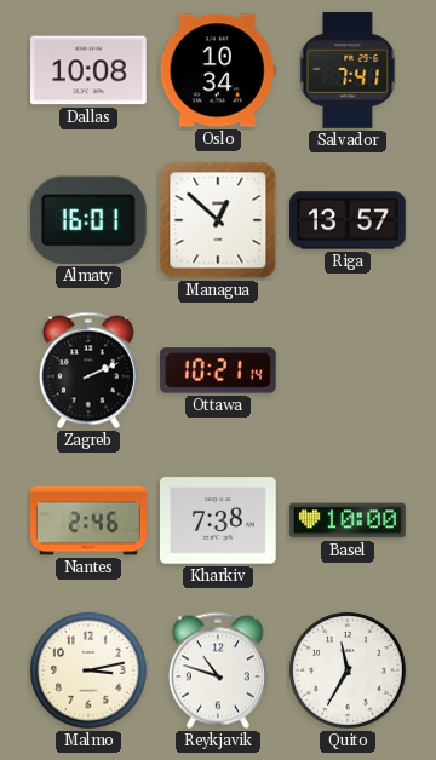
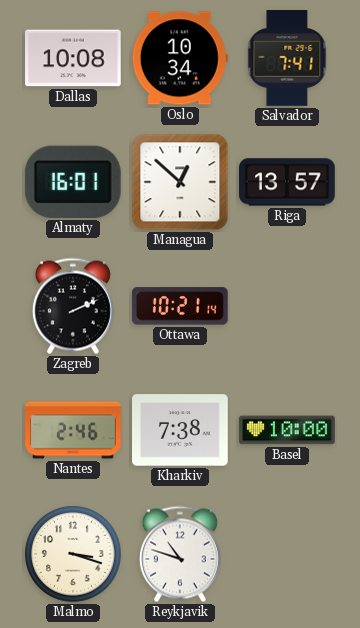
Malmo: 3:13 -> 3:18
Quito: 11:35 -> none
